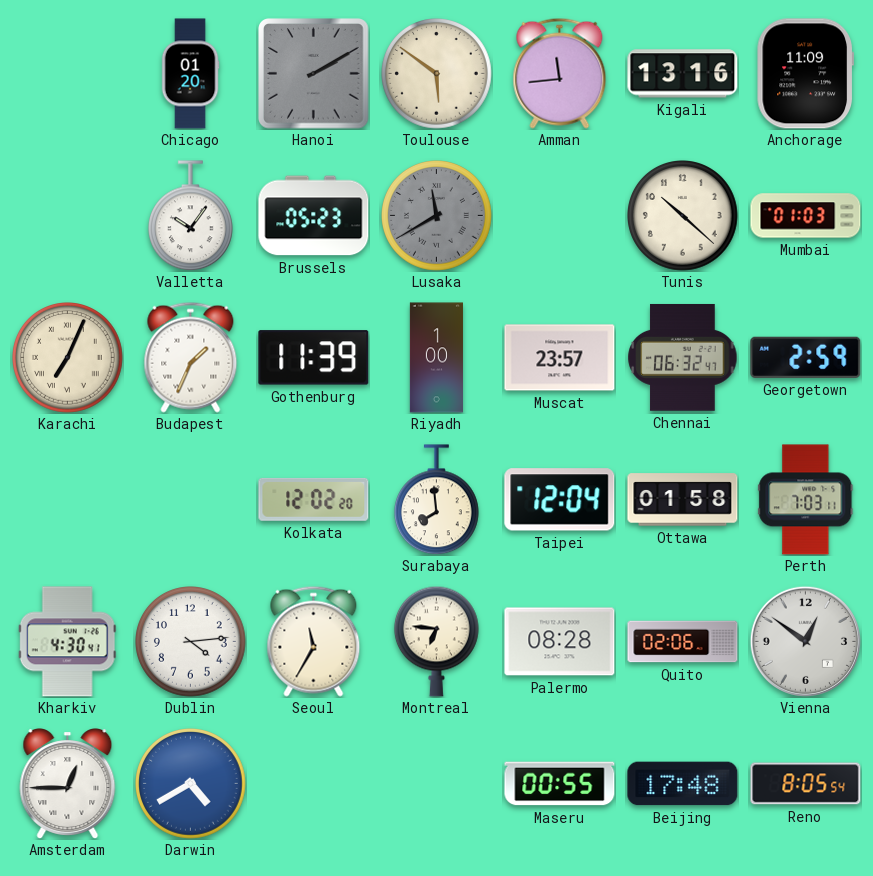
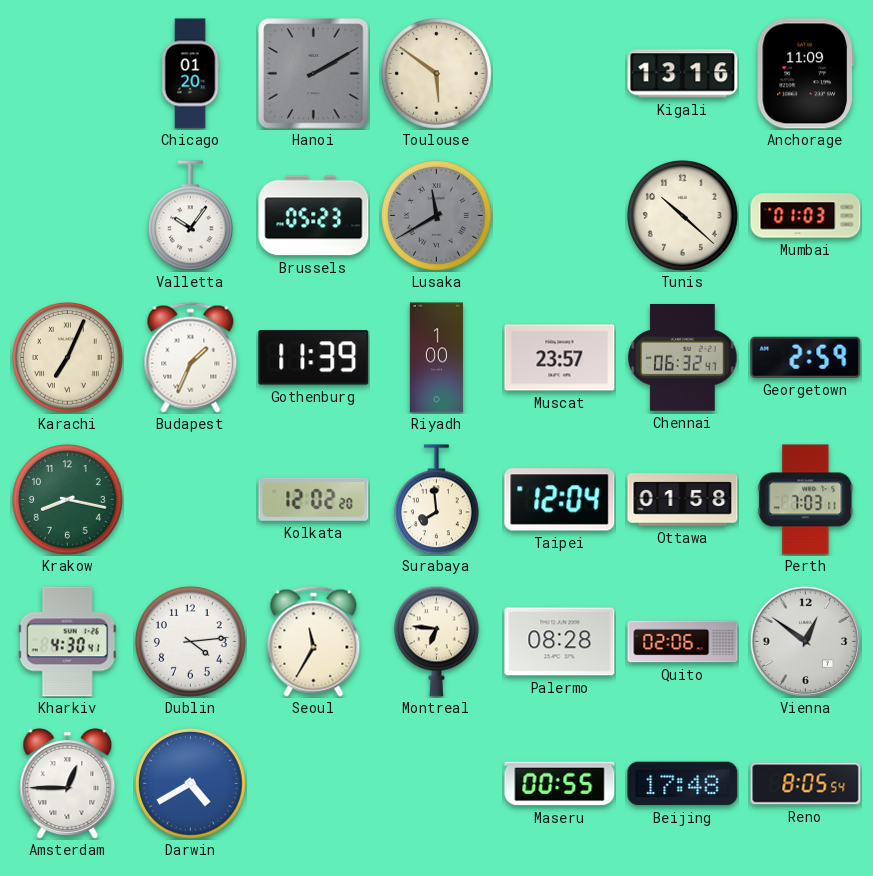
Amman: 11:44 -> none
Krakow: none -> 8:17
